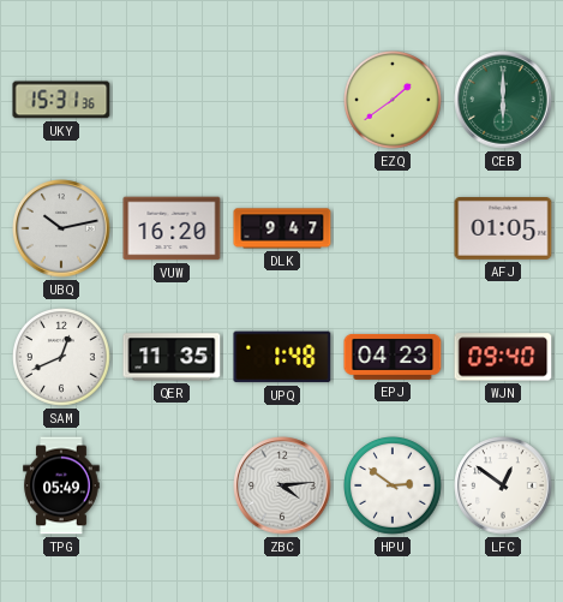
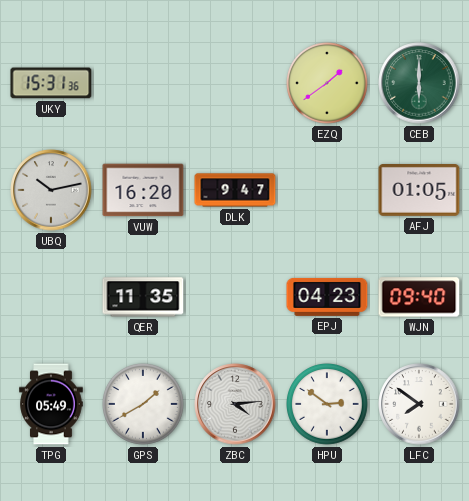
SAM: 12:41 -> none
UPQ: 1:48 -> none
GPS: none -> 1:40
LFC: 12:51 -> 7:51
